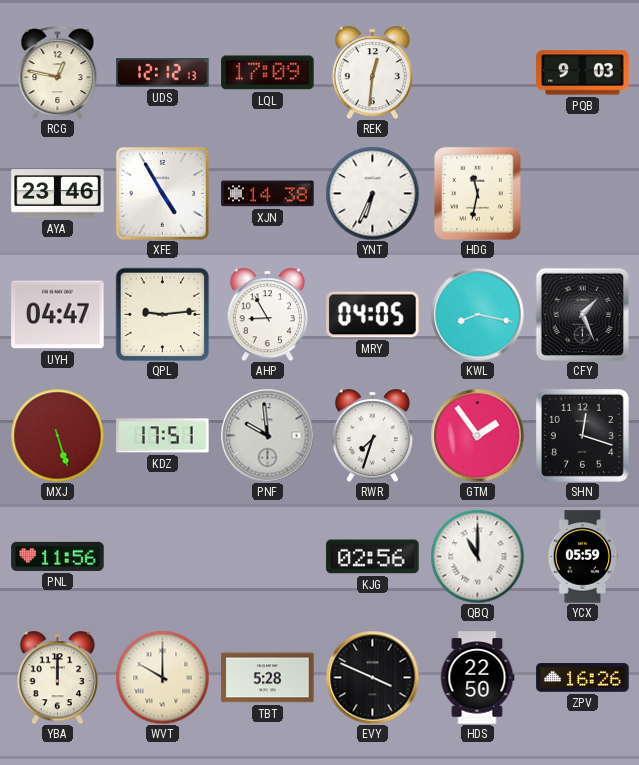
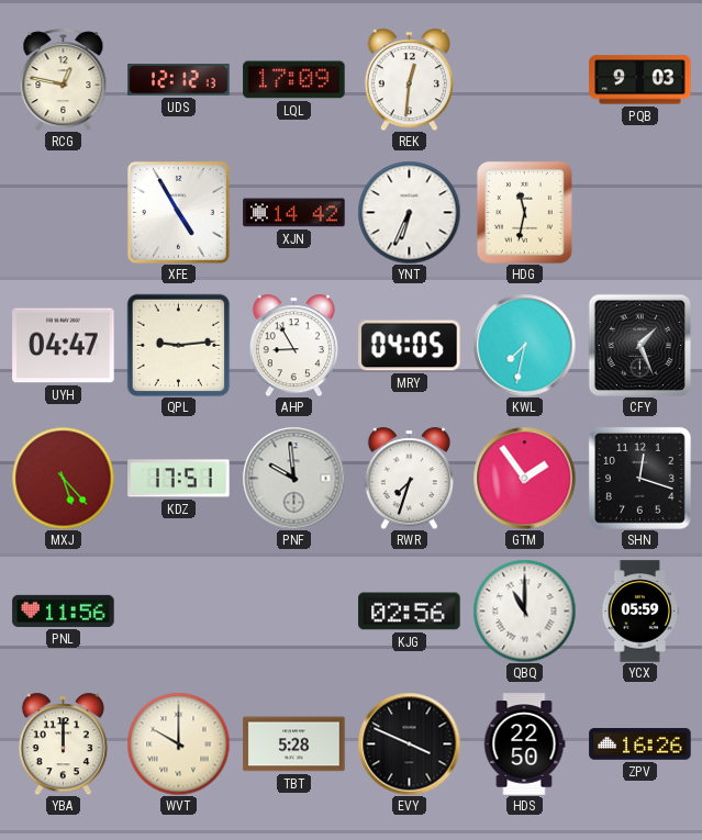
AYA: 23:46 -> none
XJN: 14:38 -> 14:42
KWL: 8:17 -> 7:32
MXJ: 5:27 -> 5:23
